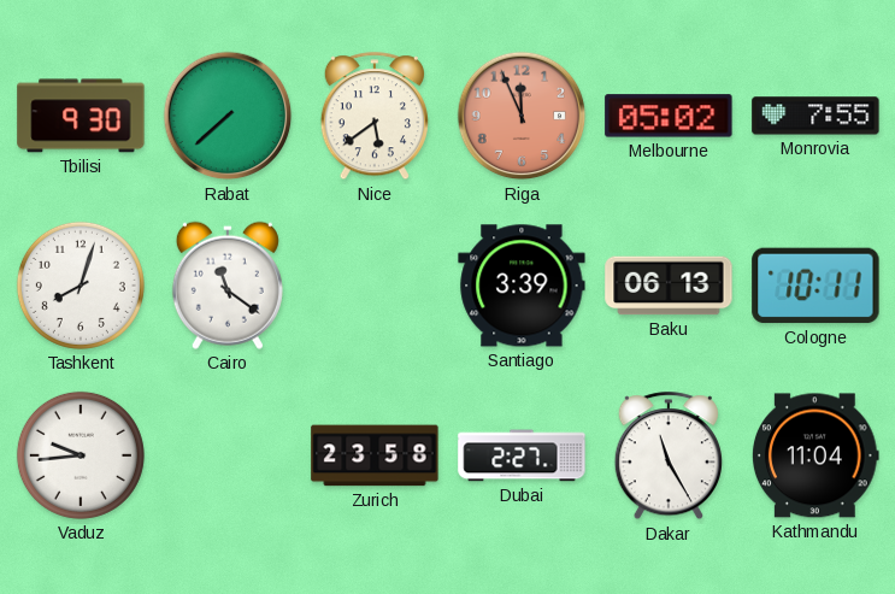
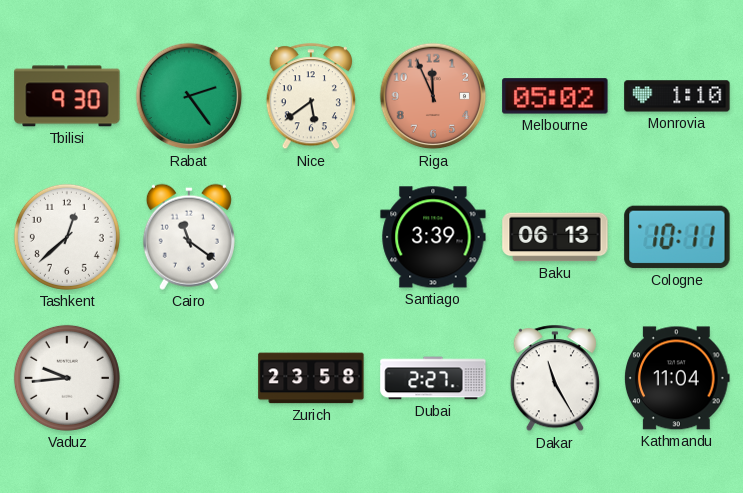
Rabat: 7:38 -> 2:24
Monrovia: 7:55 -> 1:10
Tashkent: 8:03 -> 12:38
